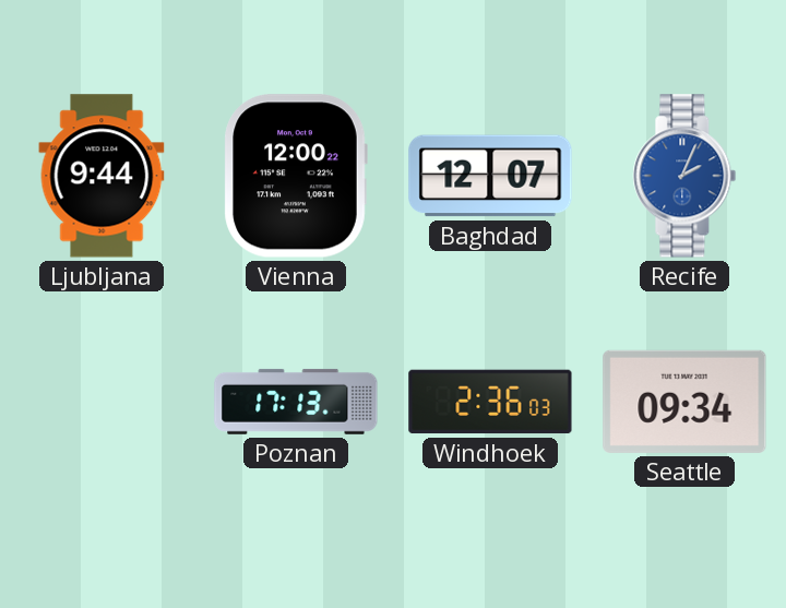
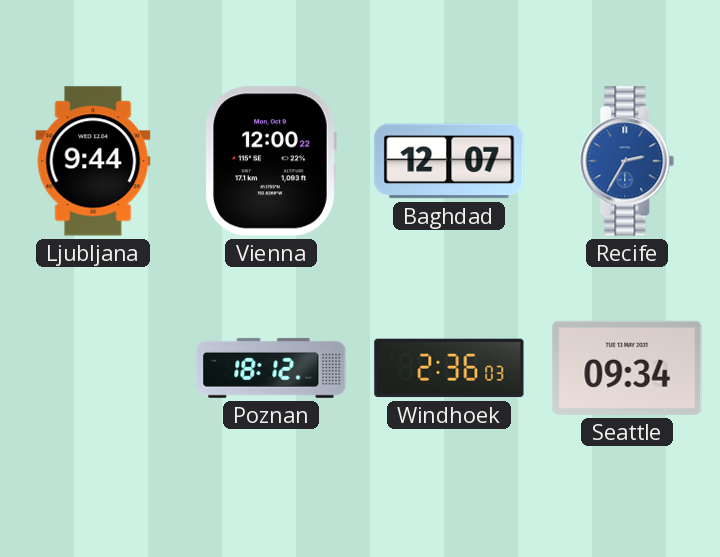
Recife: 2:04 -> 2:35
Poznan: 17:13 -> 18:12
